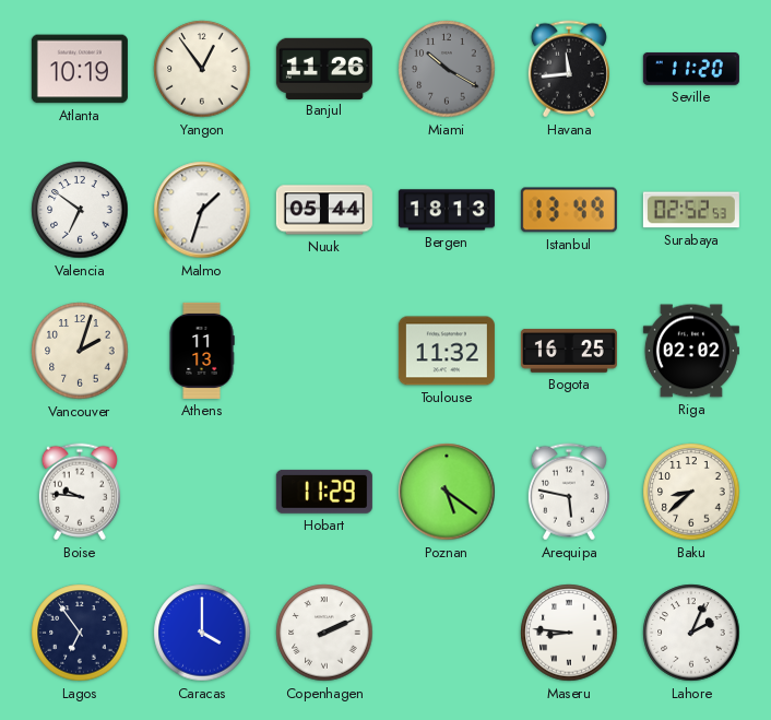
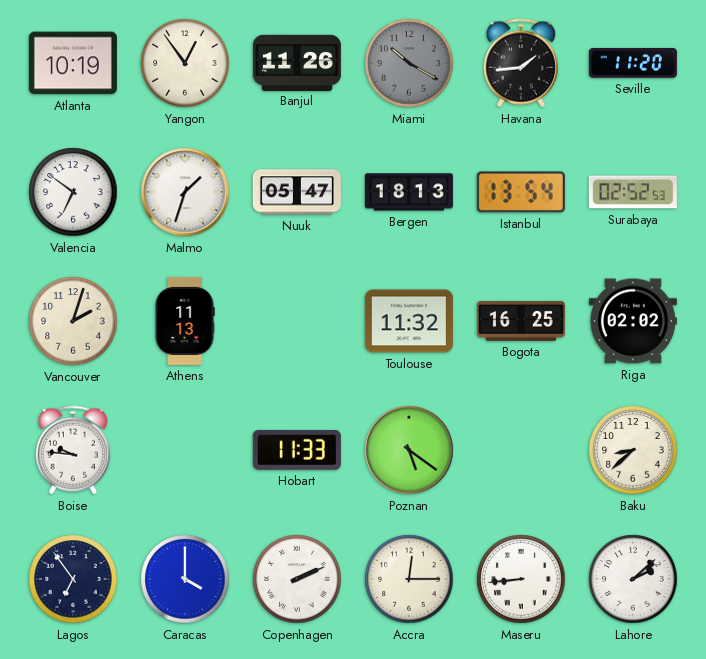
Havana: 11:44 -> 1:44
Nuuk: 05:44 -> 05:47
Istanbul: 13:49 -> 13:54
Hobart: 11:29 -> 11:33
Arequipa: 5:47 -> none
Accra: none -> 12:15
Maseru: 8:46 -> 8:44
Lahore: 2:04 -> 2:08
